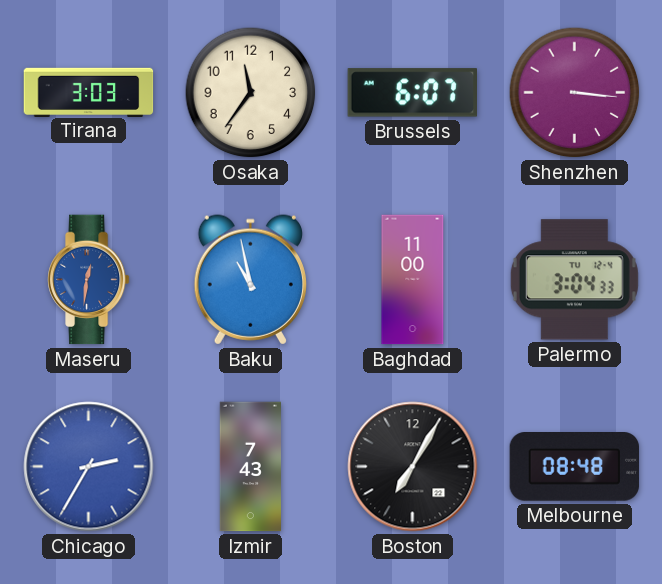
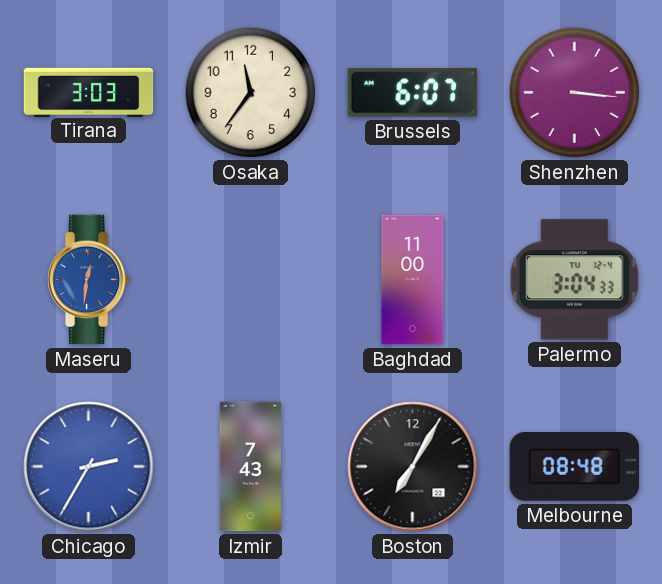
Baku: 10:58 -> none
